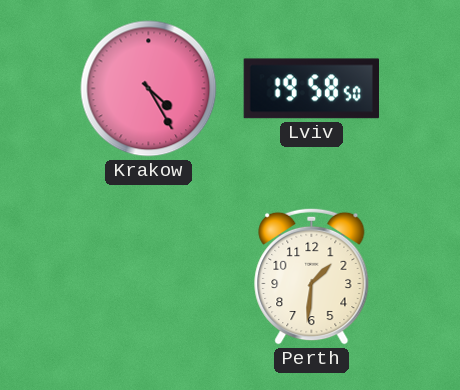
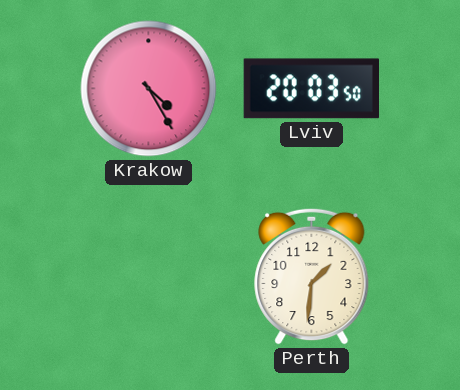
Lviv: 19:58 -> 20:03
